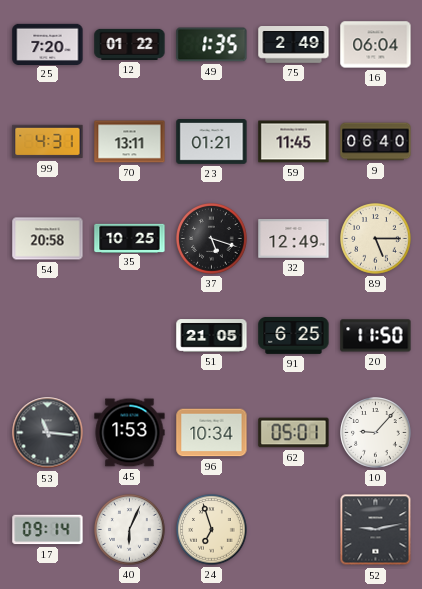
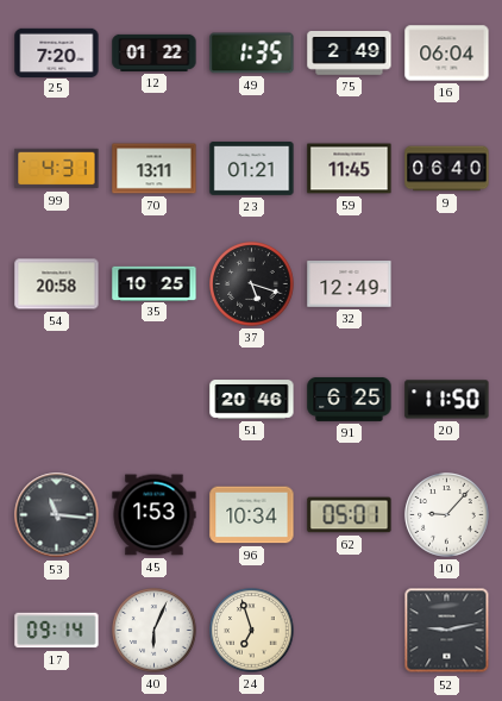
89: 5:15 -> none
51: 21:05 -> 20:46
